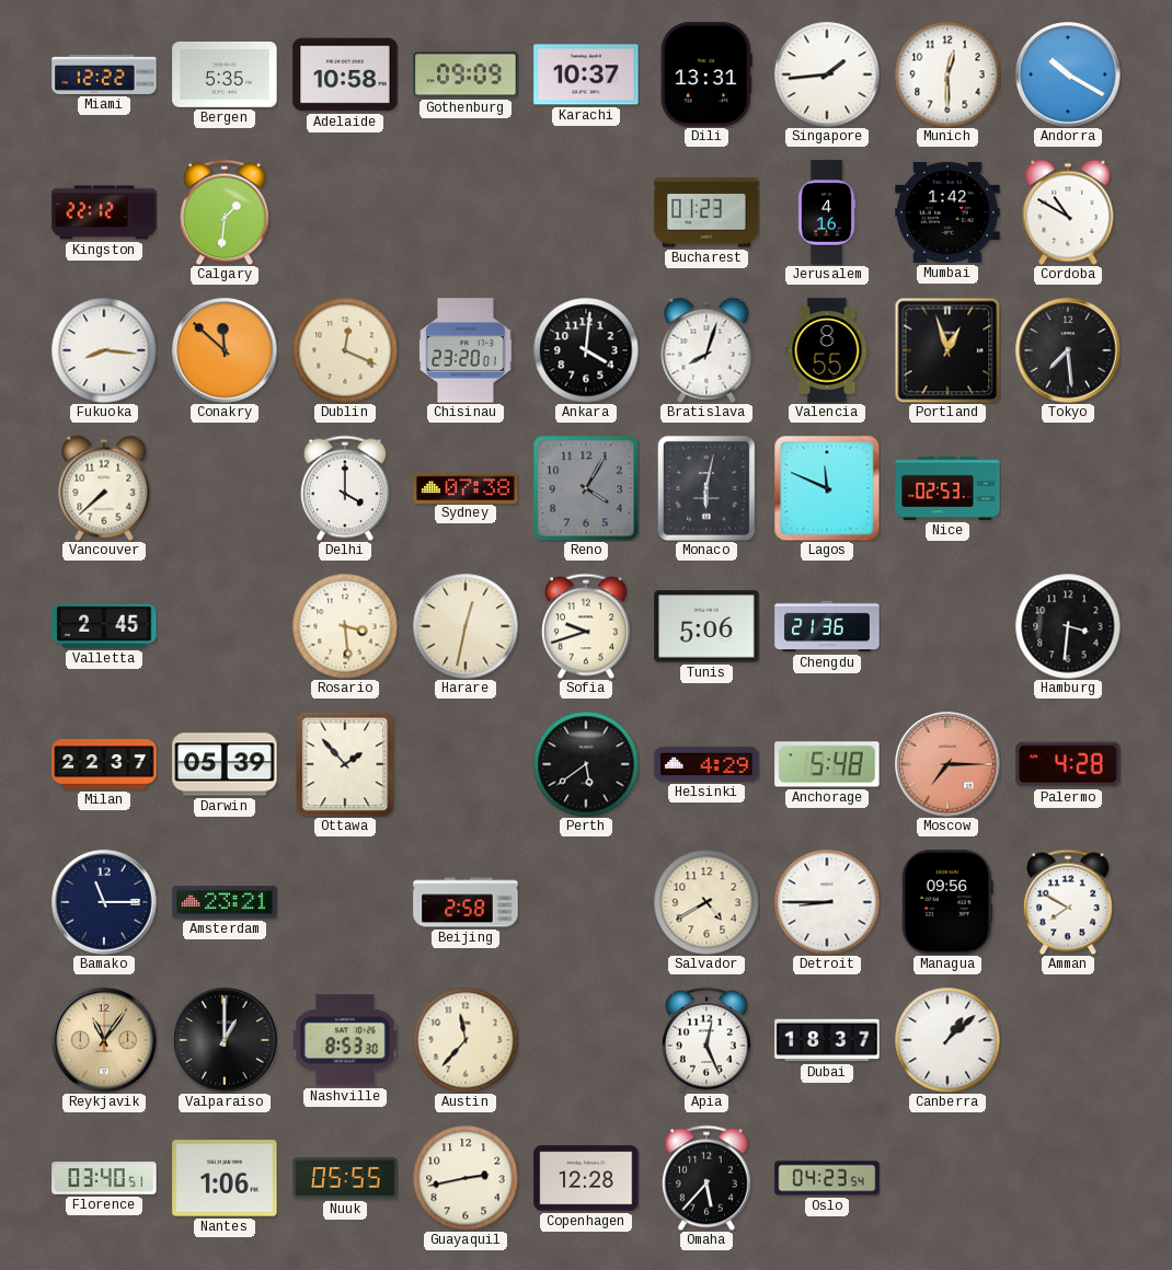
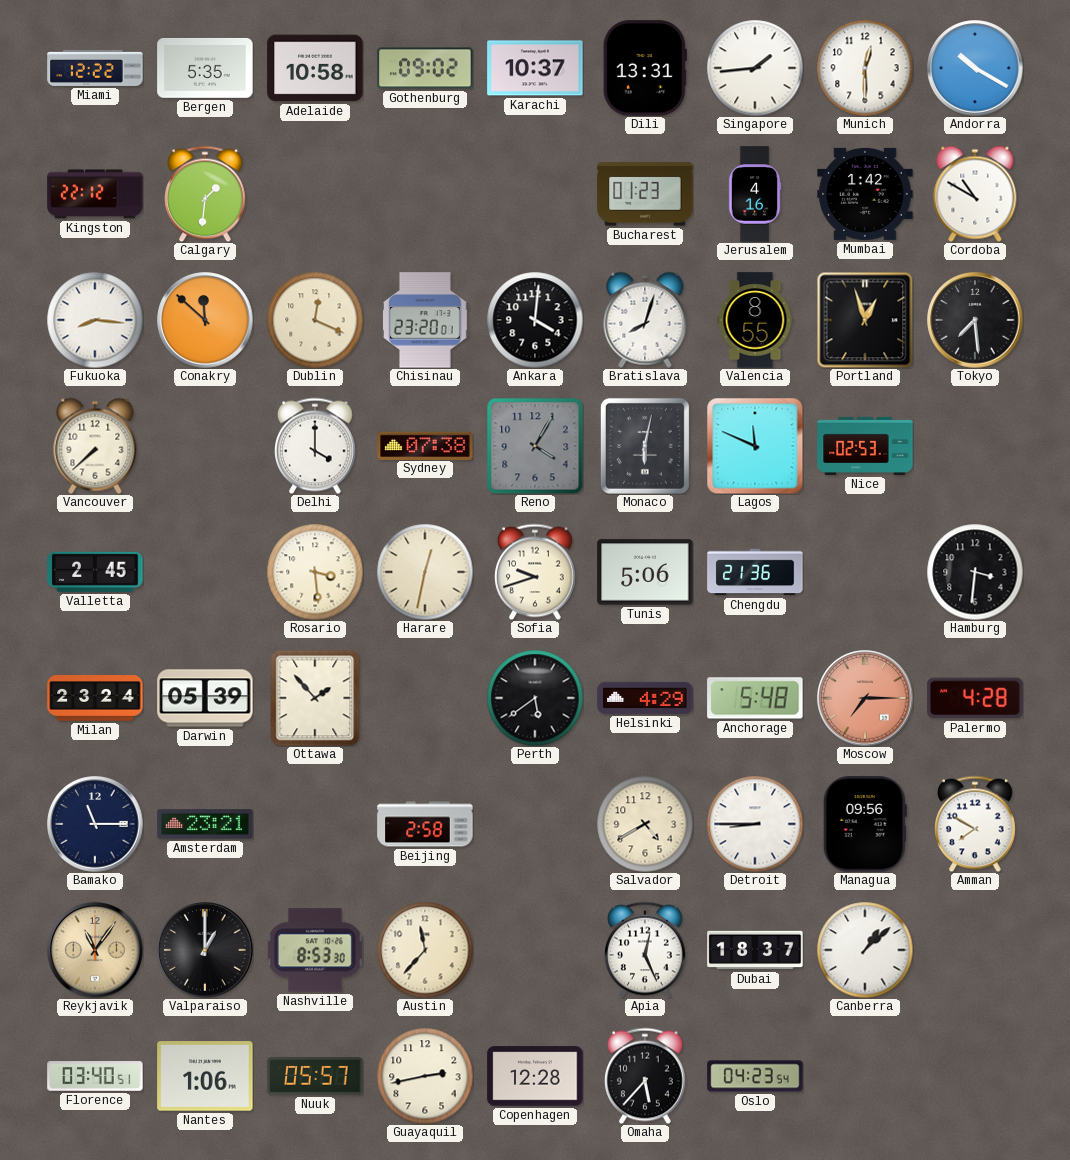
Gothenburg: 09:09 -> 09:02
Milan: 22:37 -> 23:24
Nuuk: 05:55 -> 05:57
